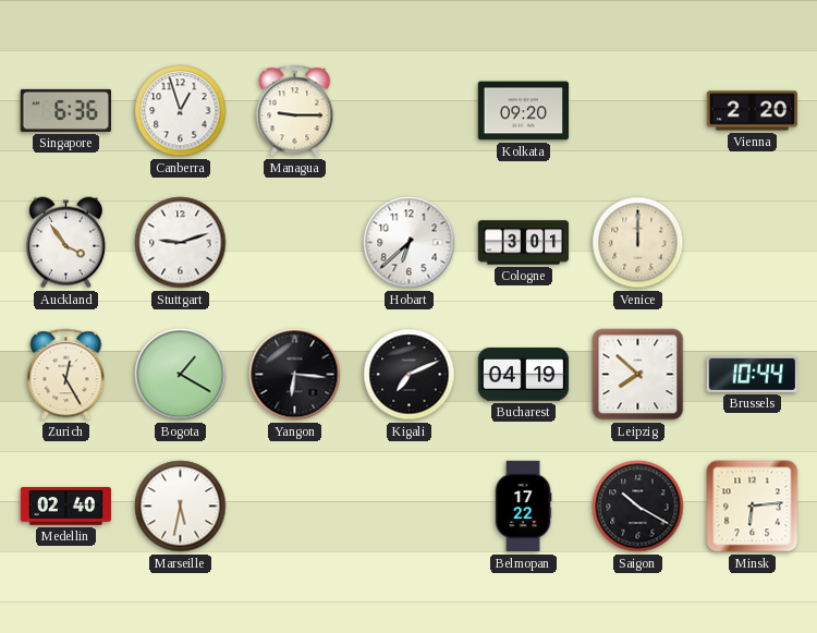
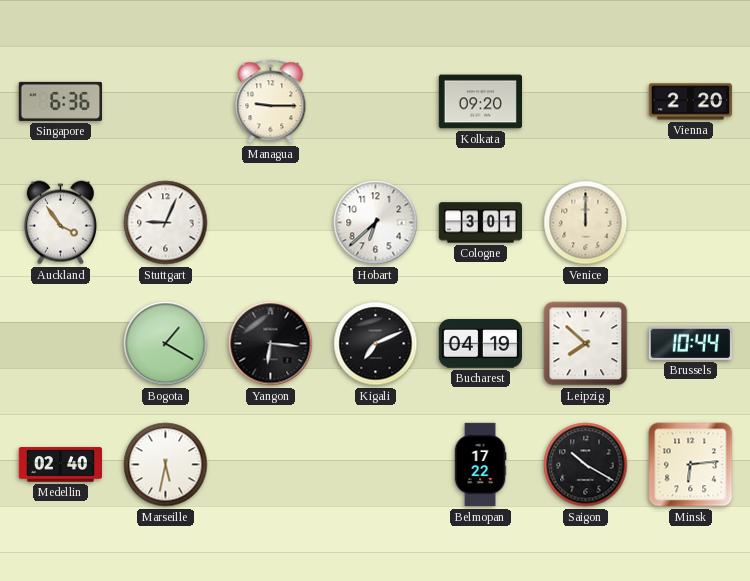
Canberra: 12:57 -> none
Stuttgart: 9:12 -> 9:04
Zurich: 12:25 -> none
